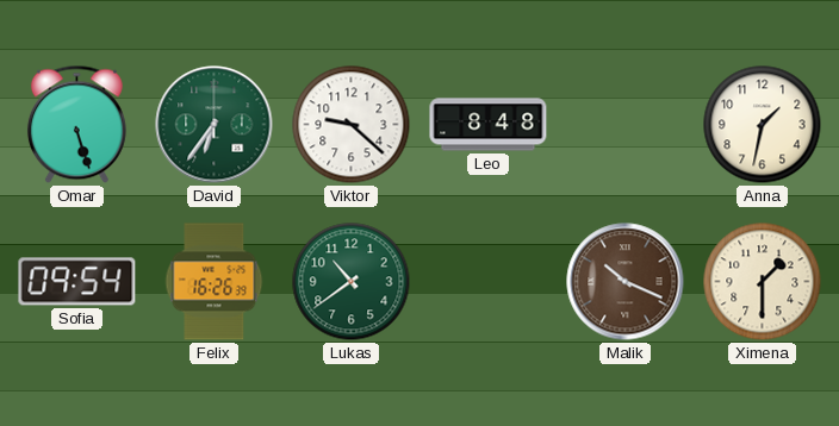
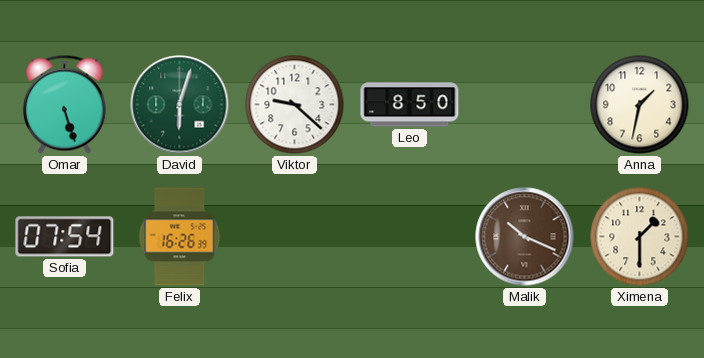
David: 6:36 -> 6:03
Leo: 8:48 -> 8:50
Sofia: 09:54 -> 07:54
Lukas: 10:39 -> none
